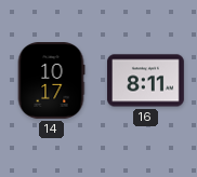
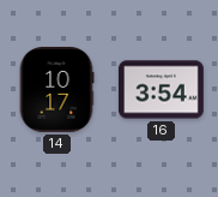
16: 8:11 -> 3:54
